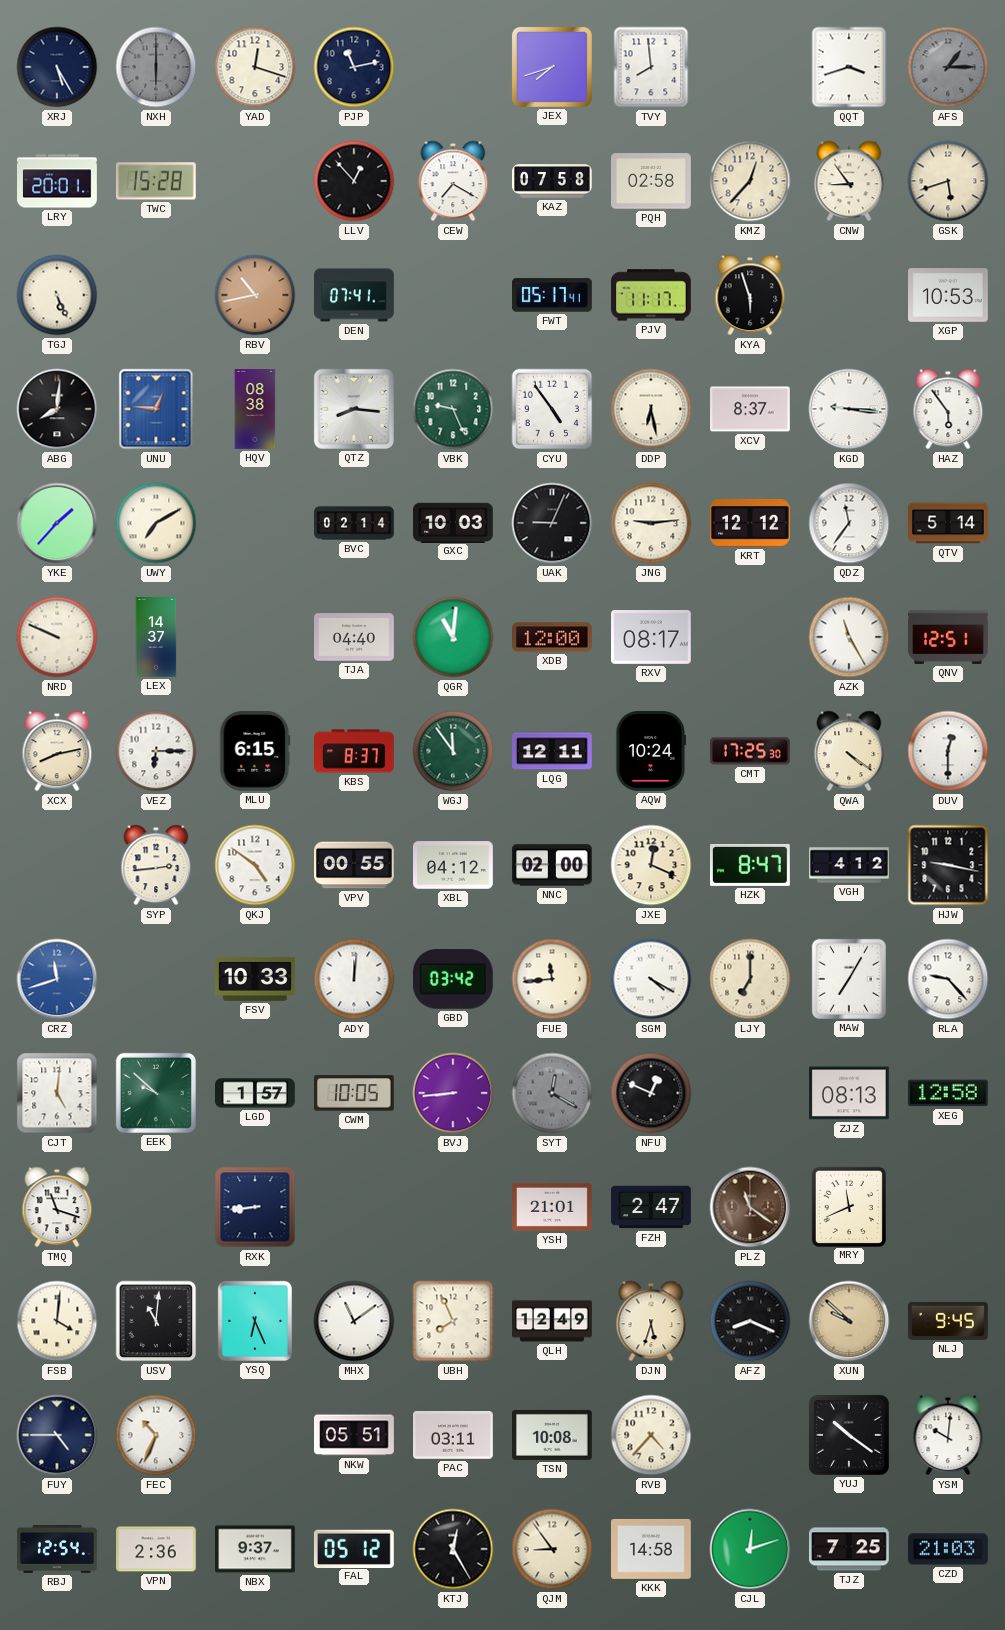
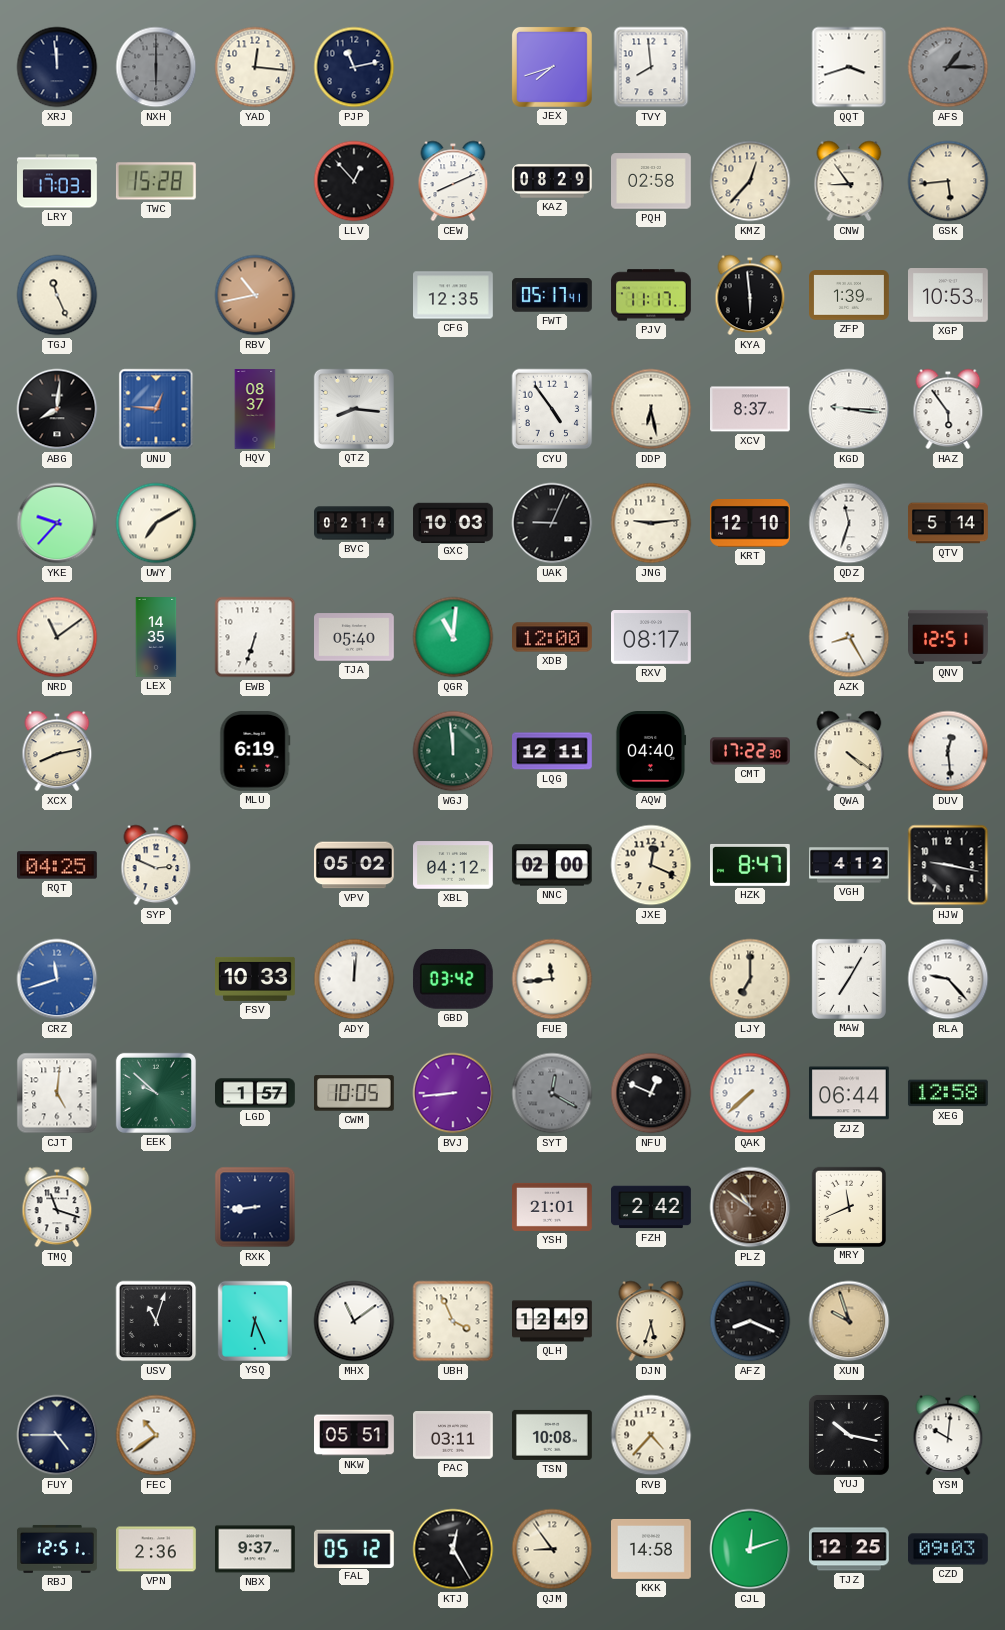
XRJ: 5:25 -> 11:59
YAD: 12:18 -> 12:16
LRY: 20:01 -> 17:03
CEW: 7:20 -> 8:11
KAZ: 07:58 -> 08:29
GSK: 5:42 -> 5:44
TGJ: 5:26 -> 11:26
DEN: 07:41 -> none
CFG: none -> 12:35
KYA: 5:57 -> 5:59
ZFP: none -> 1:39
HQV: 08:38 -> 08:37
VBK: 9:26 -> none
YKE: 1:37 -> 9:37
KRT: 12:12 -> 12:10
QDZ: 11:36 -> 11:33
NRD: 9:49 -> 11:09
LEX: 14:37 -> 14:35
EWB: none -> 6:33
TJA: 04:40 -> 05:40
AZK: 11:25 -> 8:25
VEZ: 6:15 -> none
MLU: 6:15 -> 6:19
KBS: 8:37 -> none
WGJ: 11:54 -> 11:59
AQW: 10:24 -> 04:40
CMT: 17:25 -> 17:22
DUV: 12:30 -> 12:29
RQT: none -> 04:25
SYP: 2:44 -> 2:49
QKJ: 4:51 -> none
VPV: 00:55 -> 05:02
SGM: 4:20 -> none
QAK: none -> 7:38
ZJZ: 08:13 -> 06:44
FZH: 2:47 -> 2:42
PLZ: 11:21 -> 10:51
FSB: 4:01 -> none
USV: 11:01 -> 11:03
UBH: 7:56 -> 3:56
XUN: 9:52 -> 9:57
NLJ: 9:45 -> none
FEC: 10:34 -> 10:39
YUJ: 10:21 -> 10:17
RBJ: 12:54 -> 12:51
TJZ: 7:25 -> 12:25
CZD: 21:03 -> 09:03
